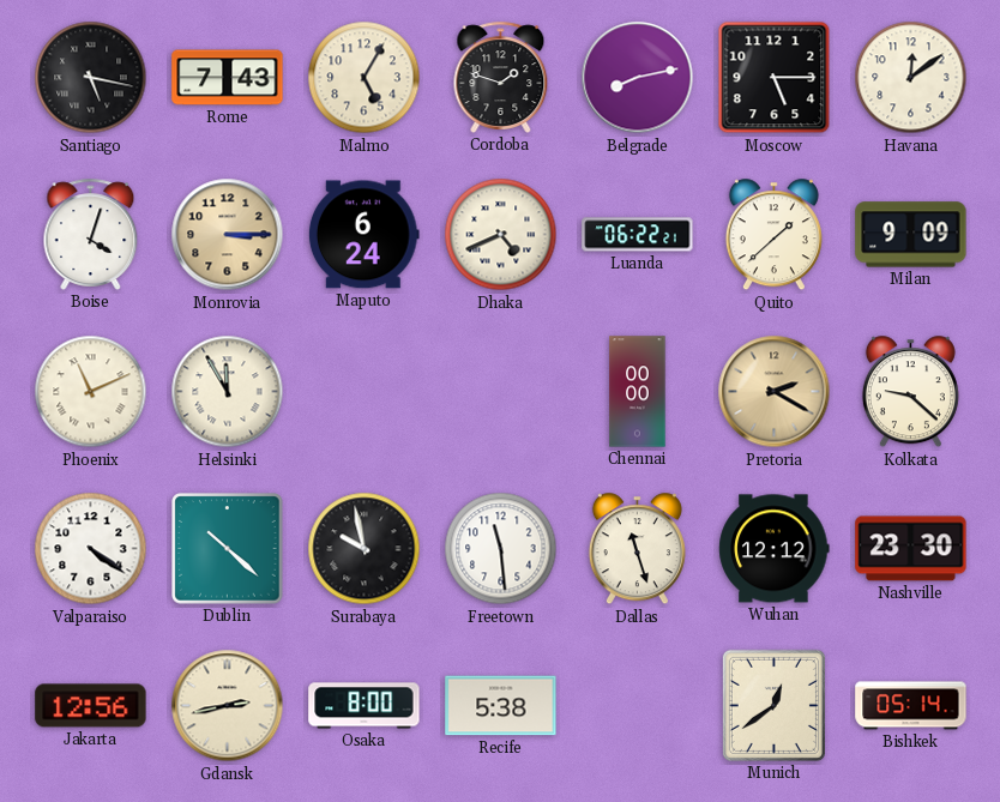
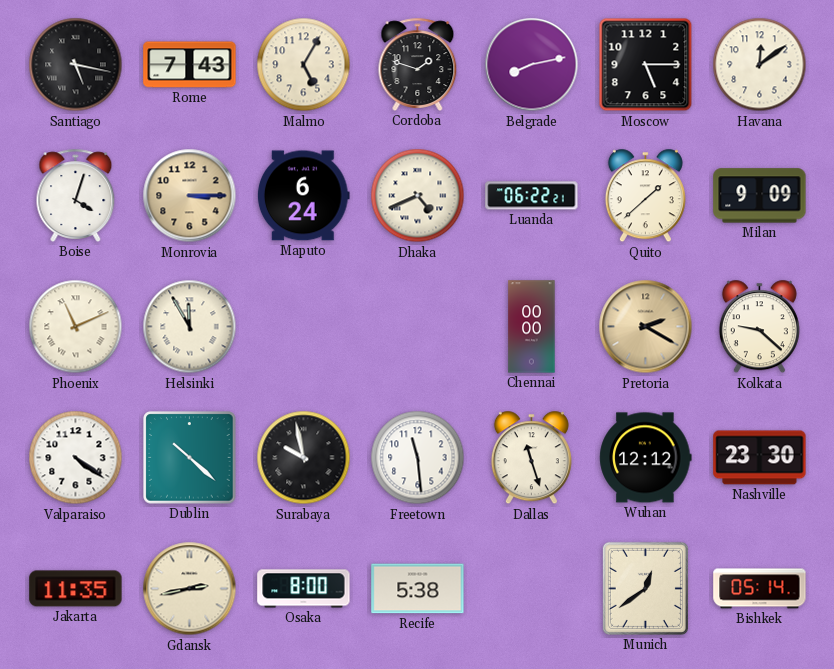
Jakarta: 12:56 -> 11:35
